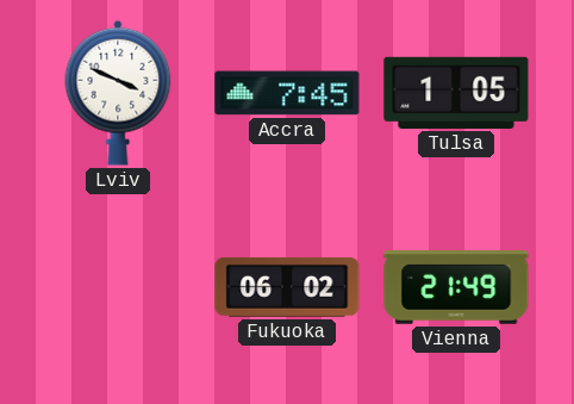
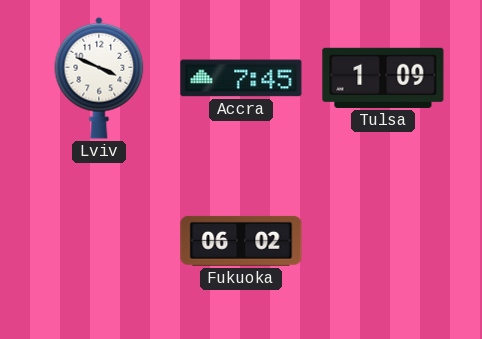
Tulsa: 1:05 -> 1:09
Vienna: 21:49 -> none
